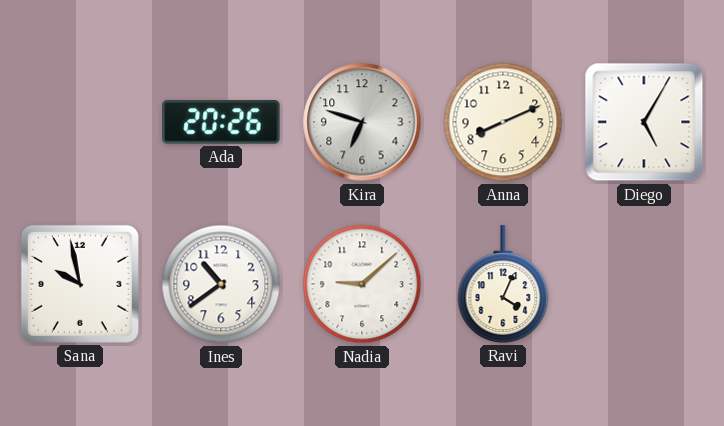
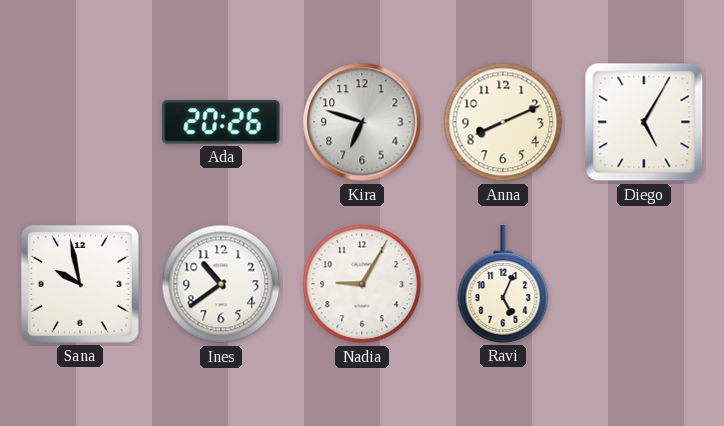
Nadia: 9:08 -> 9:05
Ravi: 4:04 -> 5:04
